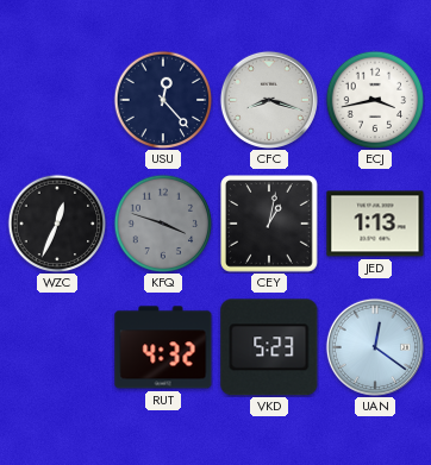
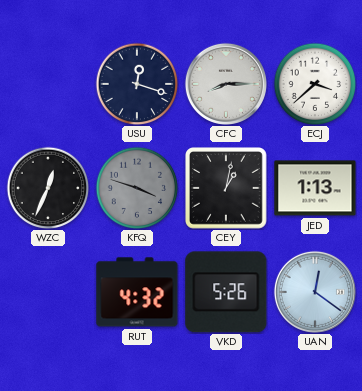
USU: 12:23 -> 12:18
CFC: 8:18 -> 8:15
ECJ: 3:43 -> 3:38
VKD: 5:23 -> 5:26
